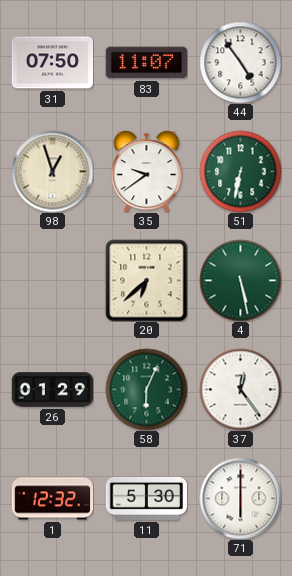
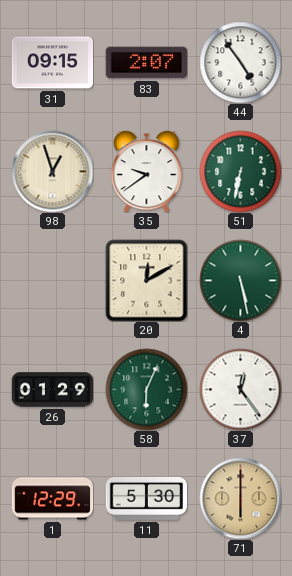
31: 07:50 -> 09:15
83: 11:07 -> 2:07
20: 6:38 -> 12:10
1: 12:32 -> 12:29
71 dial: white -> champagne
